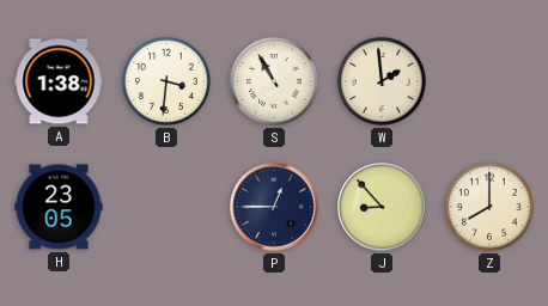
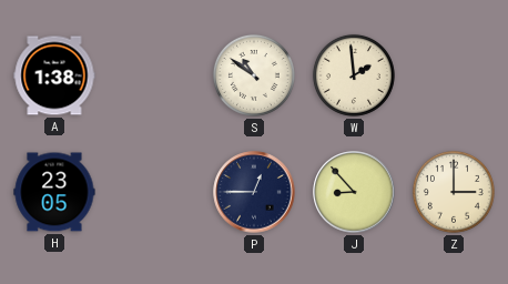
B: 3:31 -> none
S: 10:55 -> 10:51
Z: 8:00 -> 3:00
